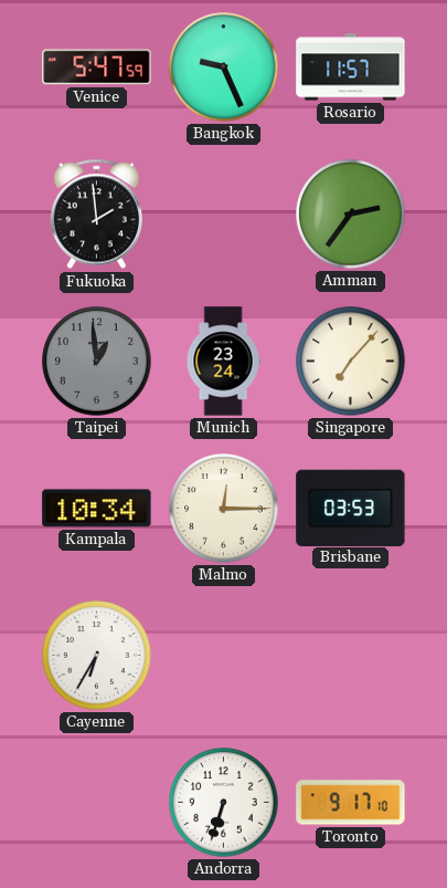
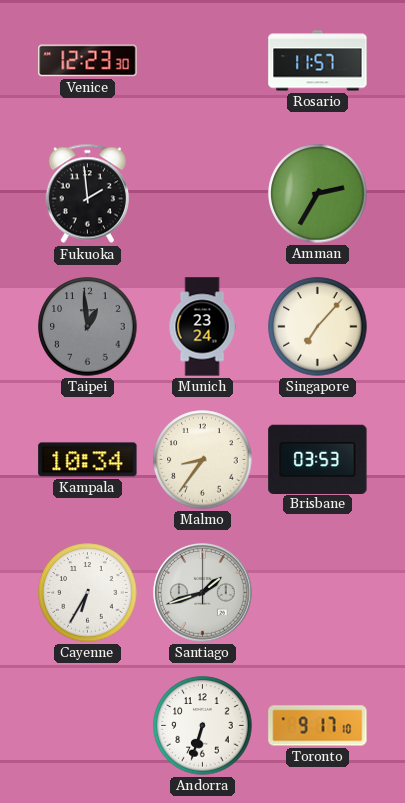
Venice: 5:47 -> 12:23
Bangkok: 9:26 -> none
Amman: 2:36 -> 2:35
Malmo: 12:15 -> 8:36
Santiago: none -> 1:42
